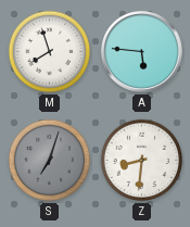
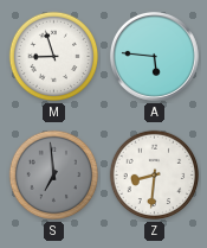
M: 7:57 -> 8:57
S: 7:03 -> 6:59
